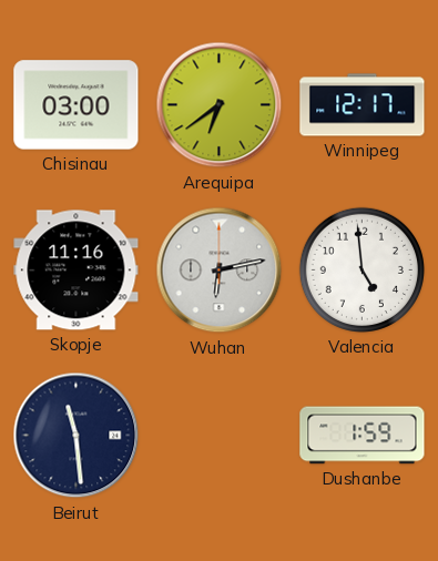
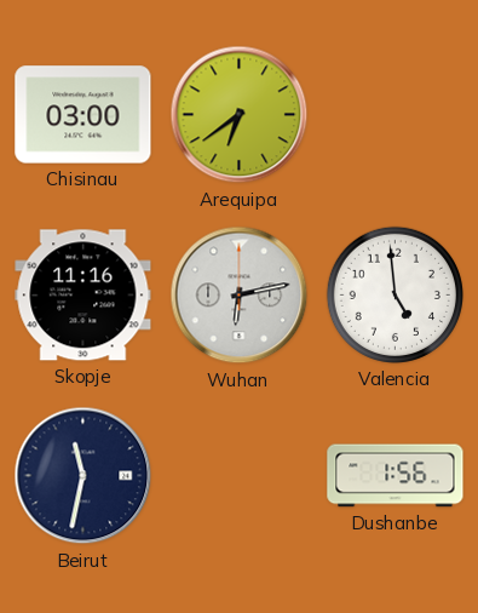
Winnipeg: 12:17 -> none
Beirut: 11:29 -> 11:32
Dushanbe: 1:59 -> 1:56
